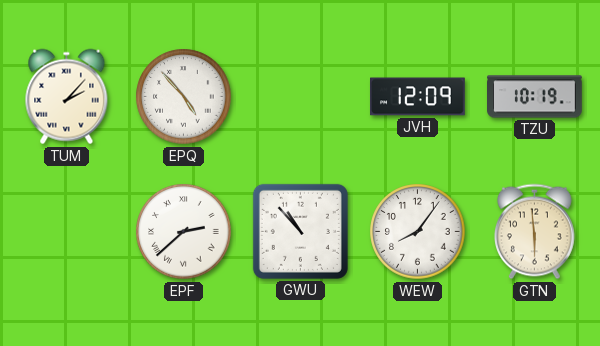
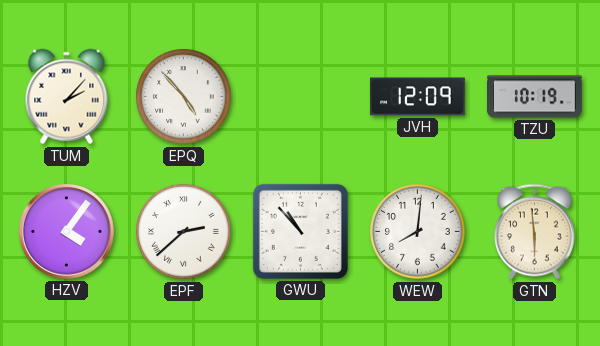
HZV: none -> 4:06
WEW: 8:06 -> 8:01
